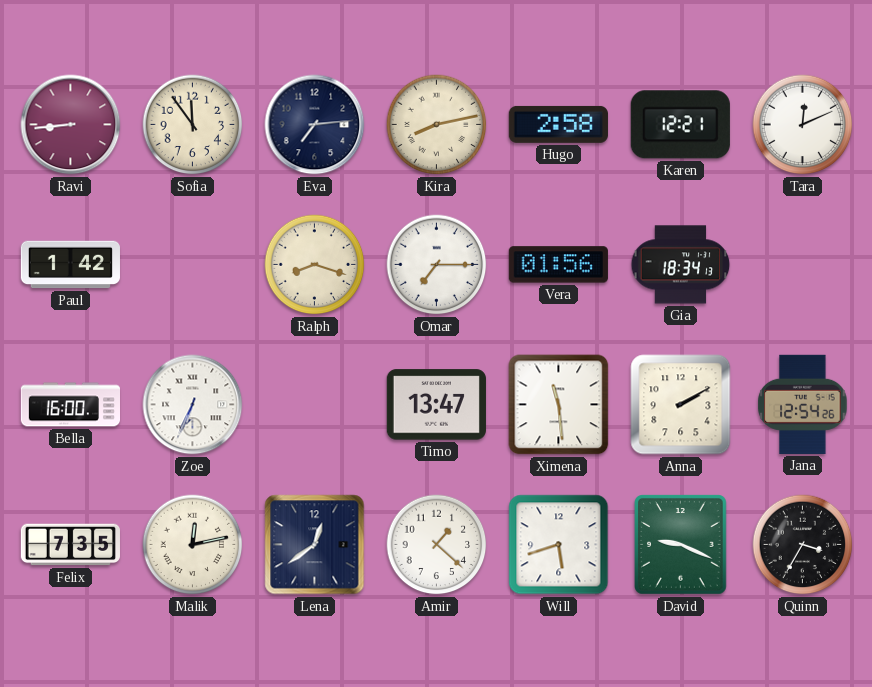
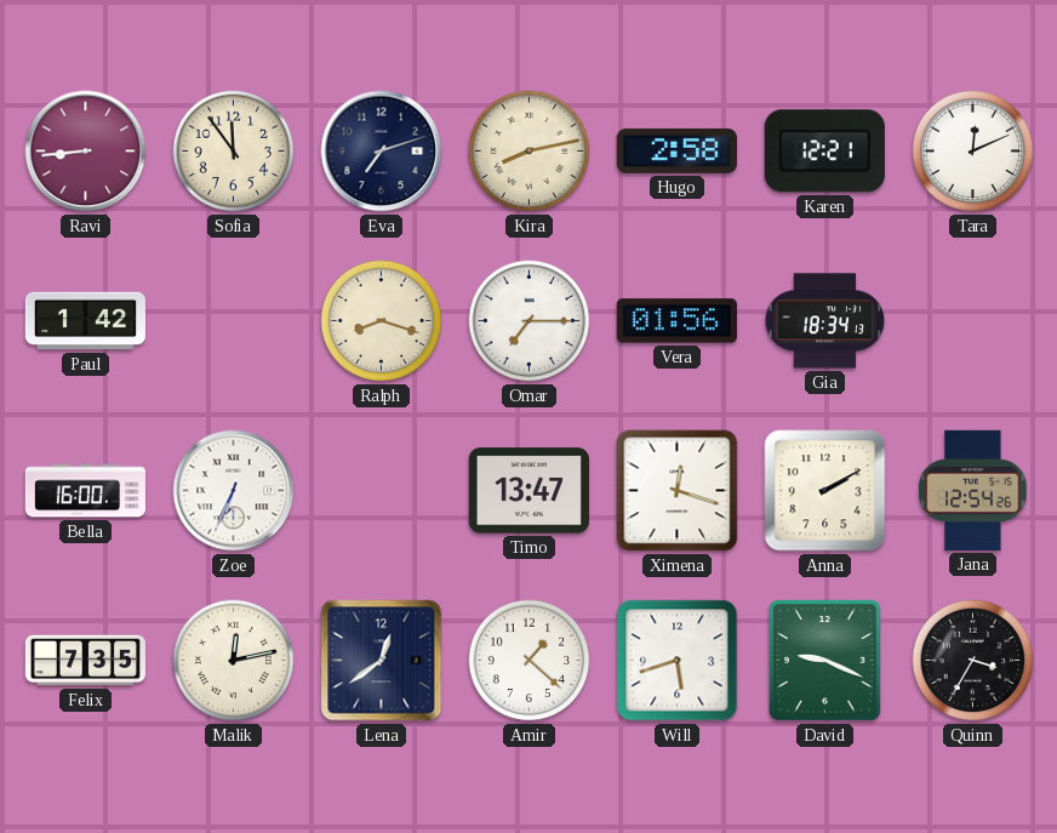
Eva: 7:14 -> 7:12
Ximena: 11:29 -> 12:18
